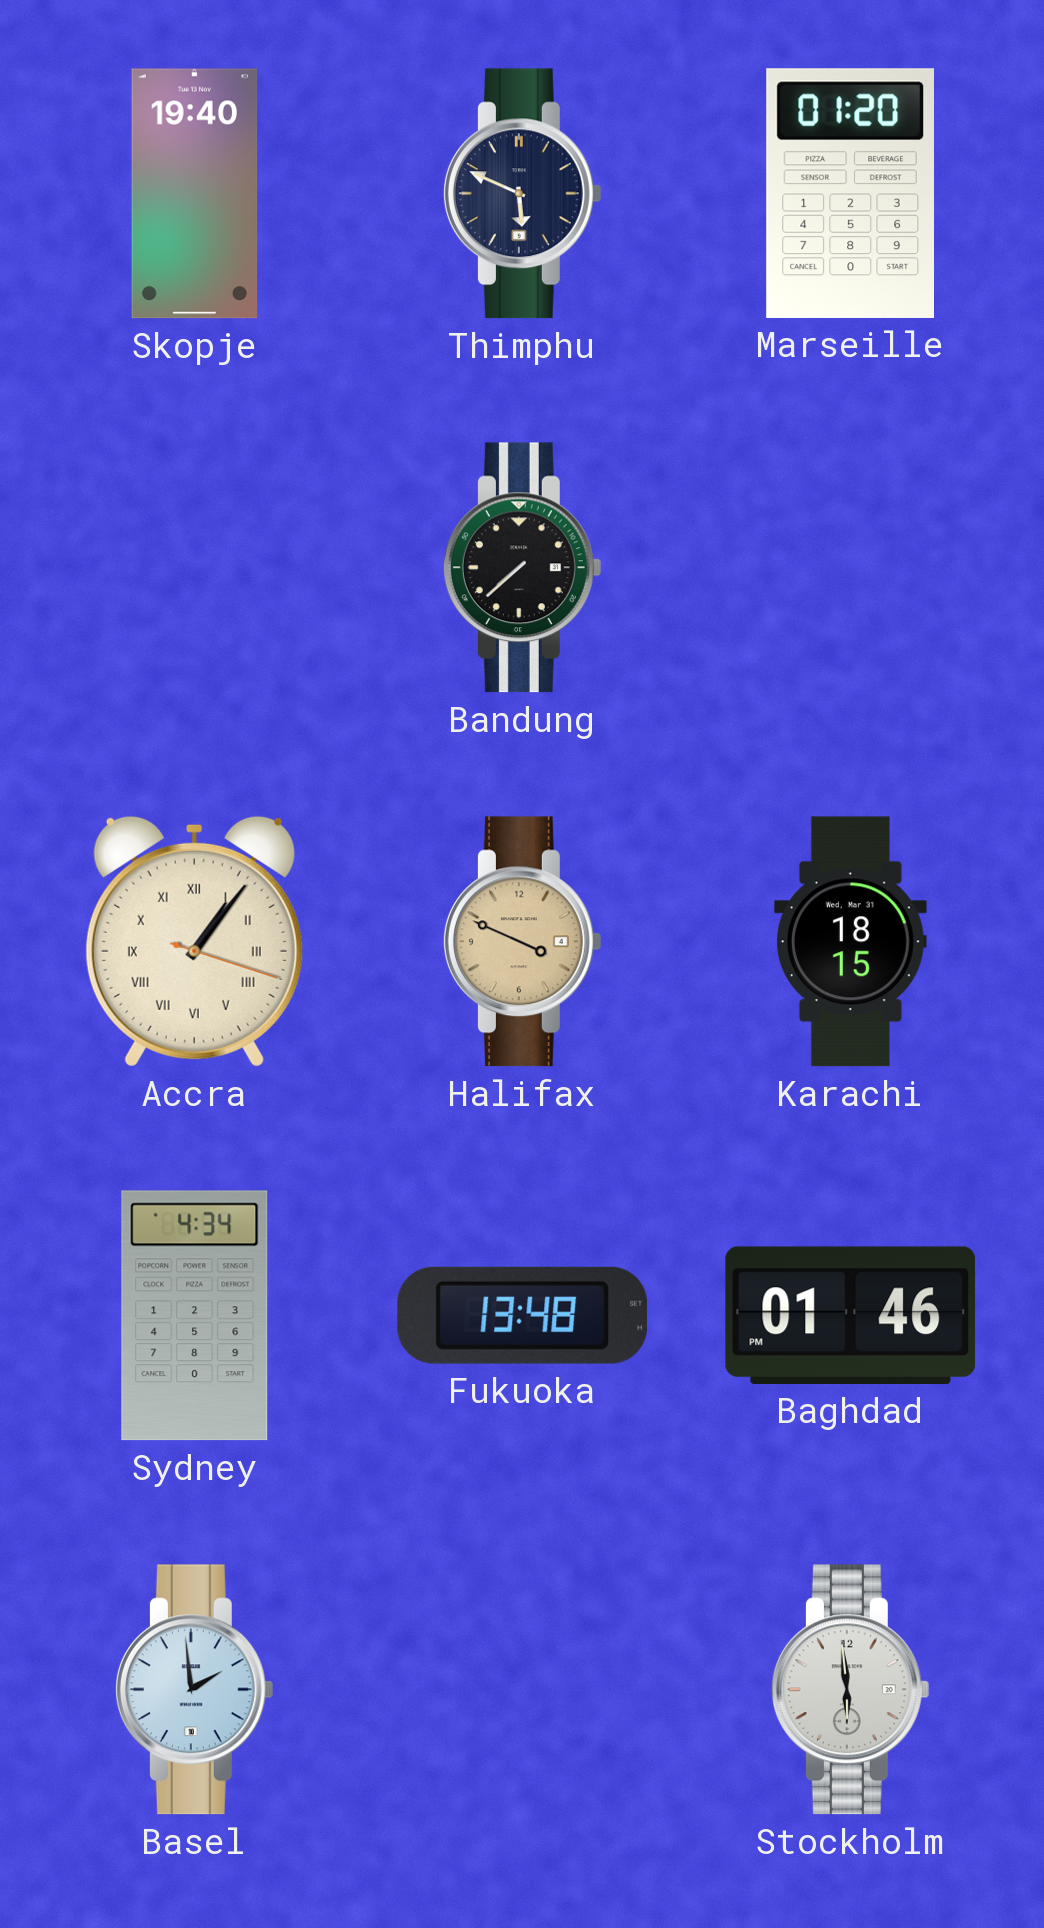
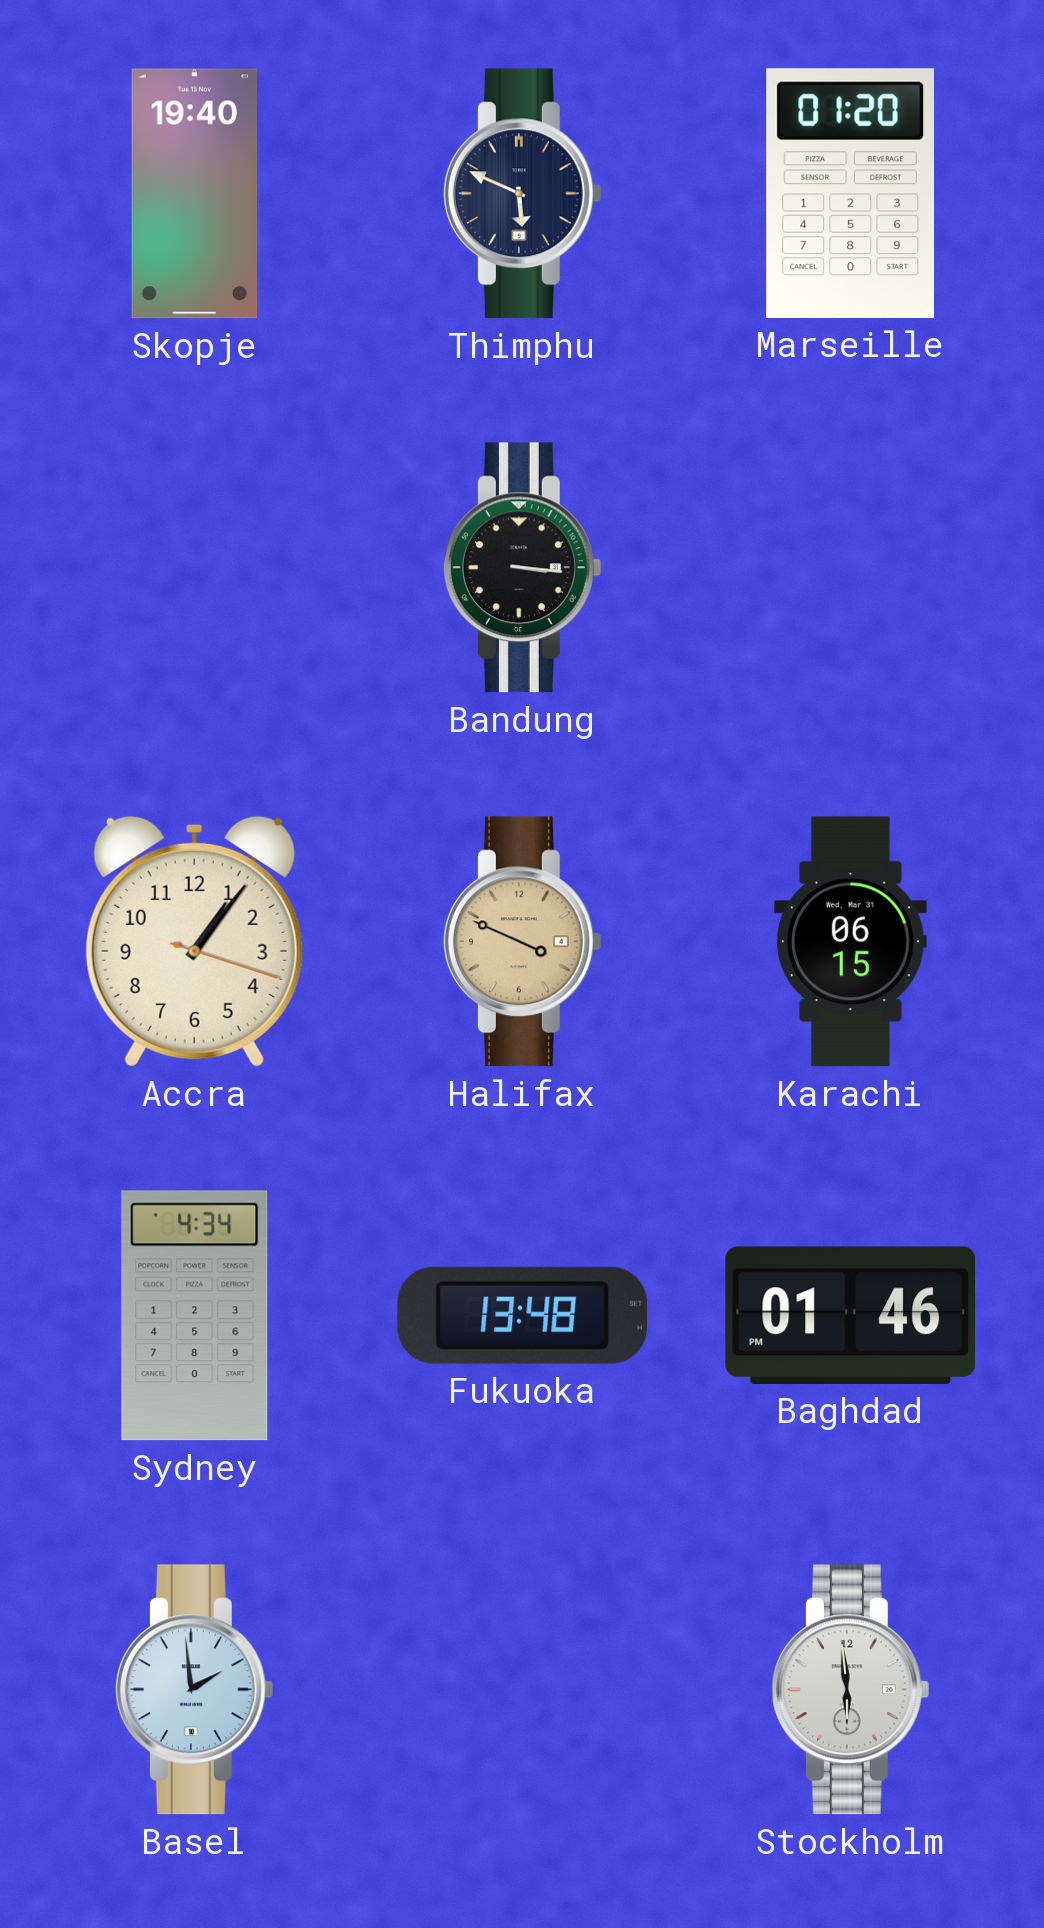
Bandung: 7:38 -> 3:16
Accra numerals: Roman -> Arabic
Karachi: 18:15 -> 06:15
